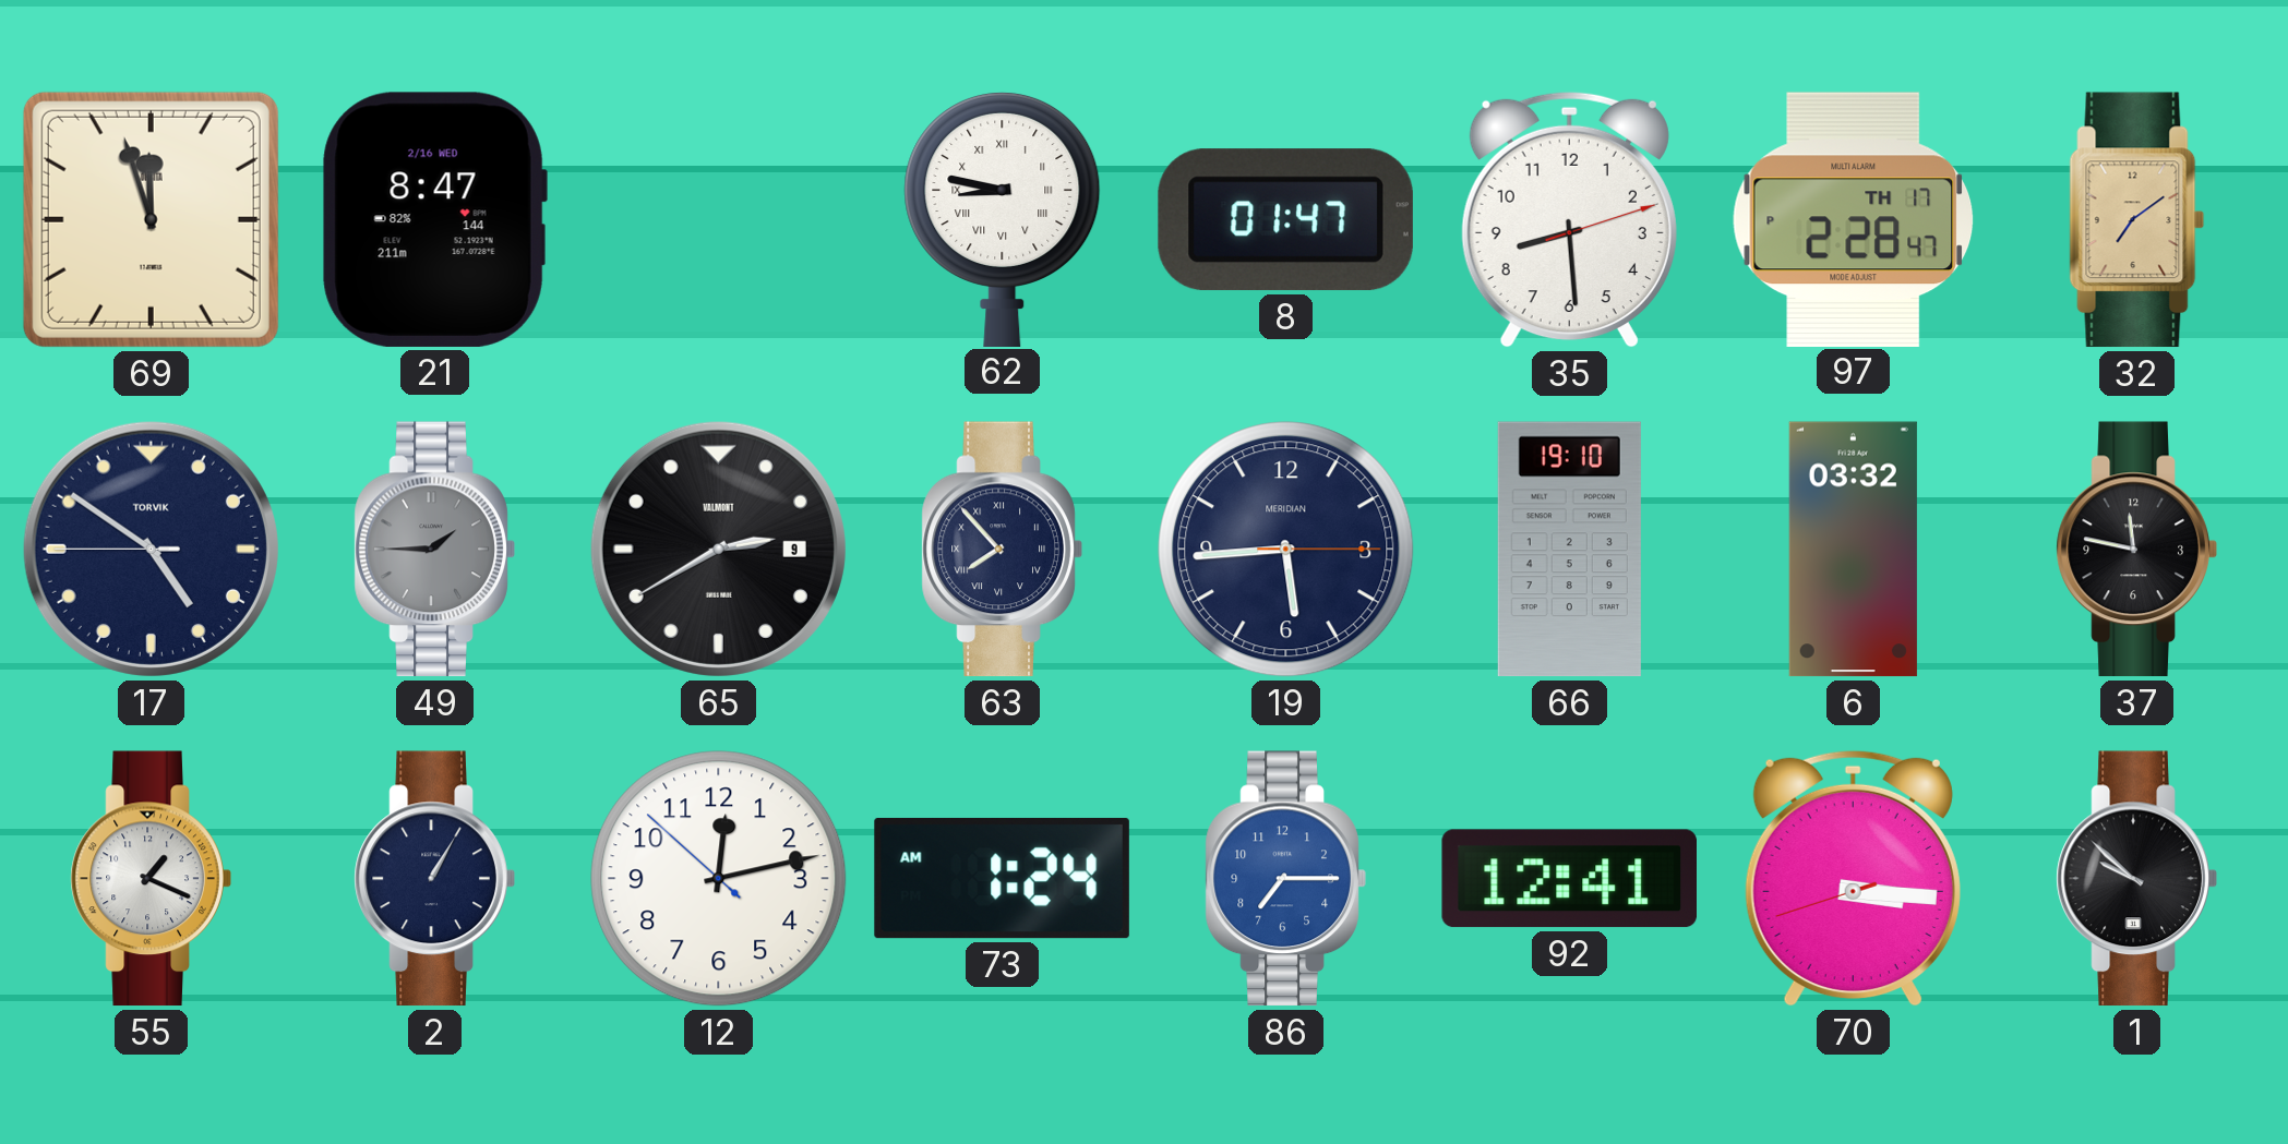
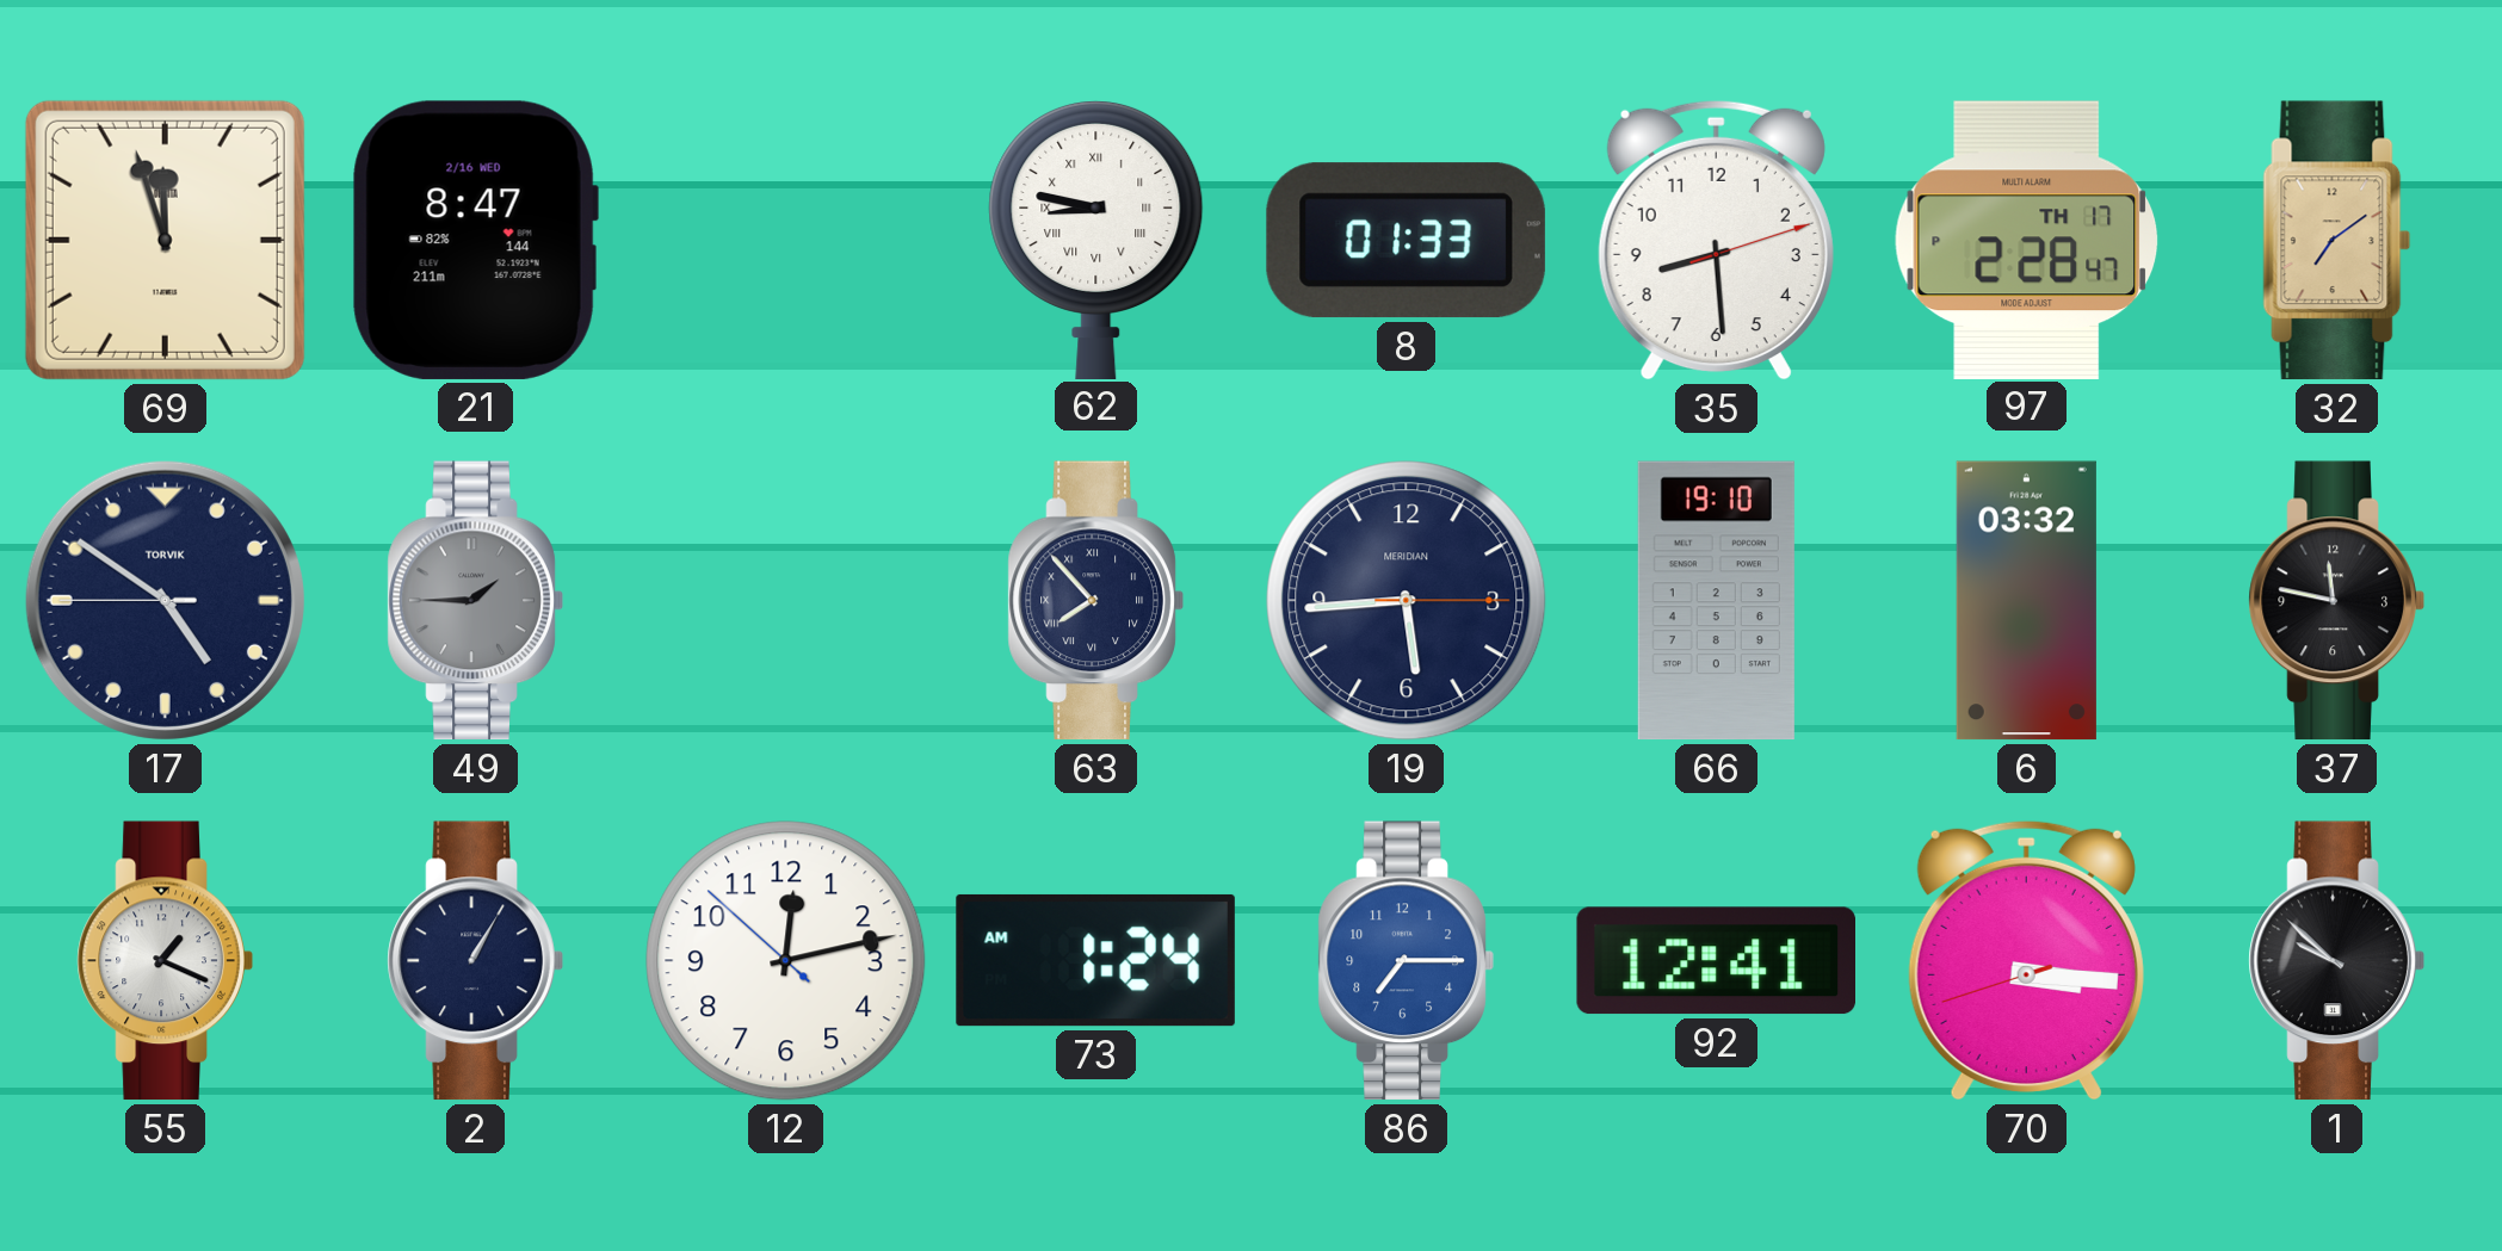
8: 01:47 -> 01:33
65: 2:40 -> none
